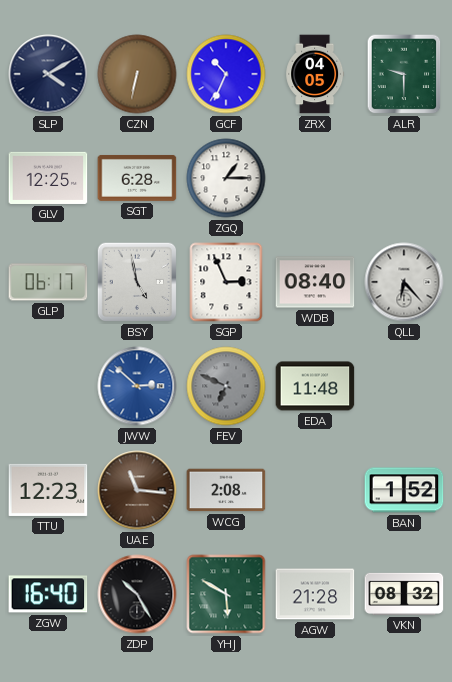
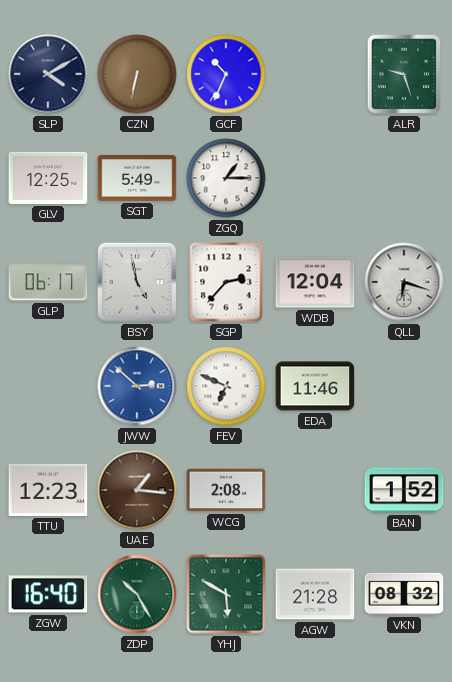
ZRX: 04:05 -> none
ALR: 9:30 -> 9:27
SGT: 6:28 -> 5:49
SGP: 2:56 -> 2:37
WDB: 08:40 -> 12:04
QLL: 6:23 -> 6:18
FEV dial: grey -> white
EDA: 11:48 -> 11:46
UAE: 11:16 -> 1:16
ZDP dial: black -> green
